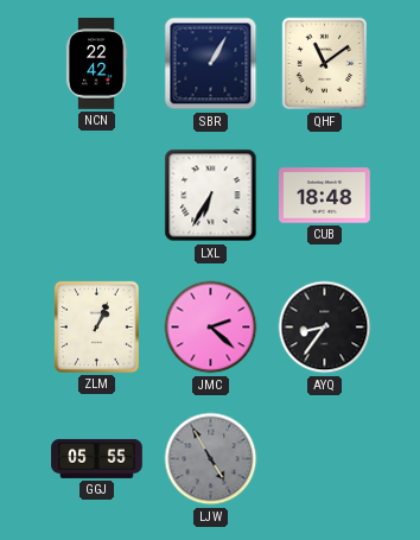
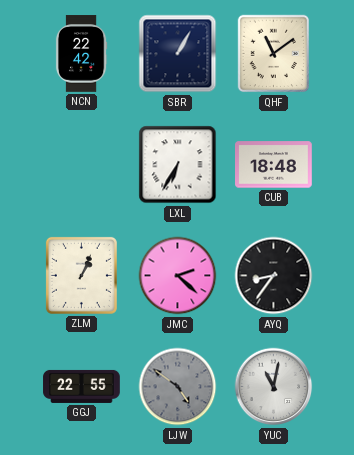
GGJ: 05:55 -> 22:55
LJW: 4:55 -> 4:51
YUC: none -> 11:02
